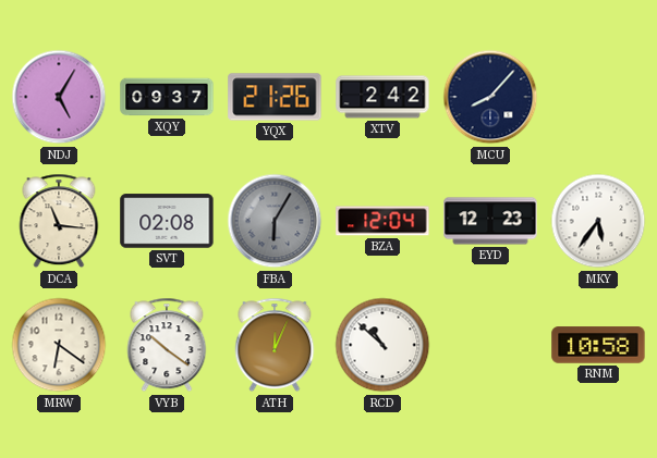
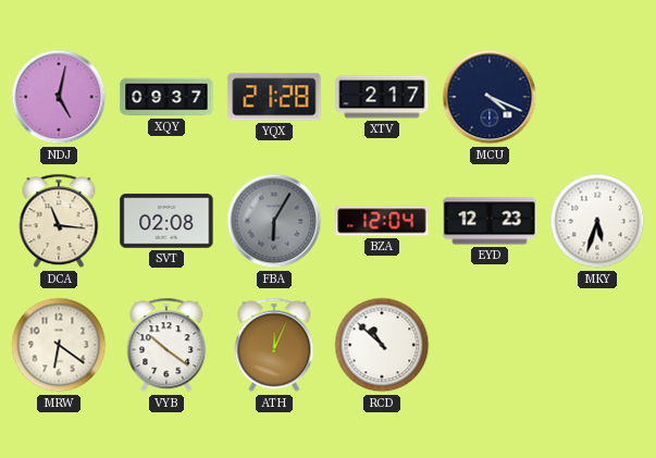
NDJ: 5:05 -> 5:02
YQX: 21:26 -> 21:28
XTV: 2:42 -> 2:17
MCU: 8:07 -> 4:19
MKY: 5:36 -> 5:33
RNM: 10:58 -> none
